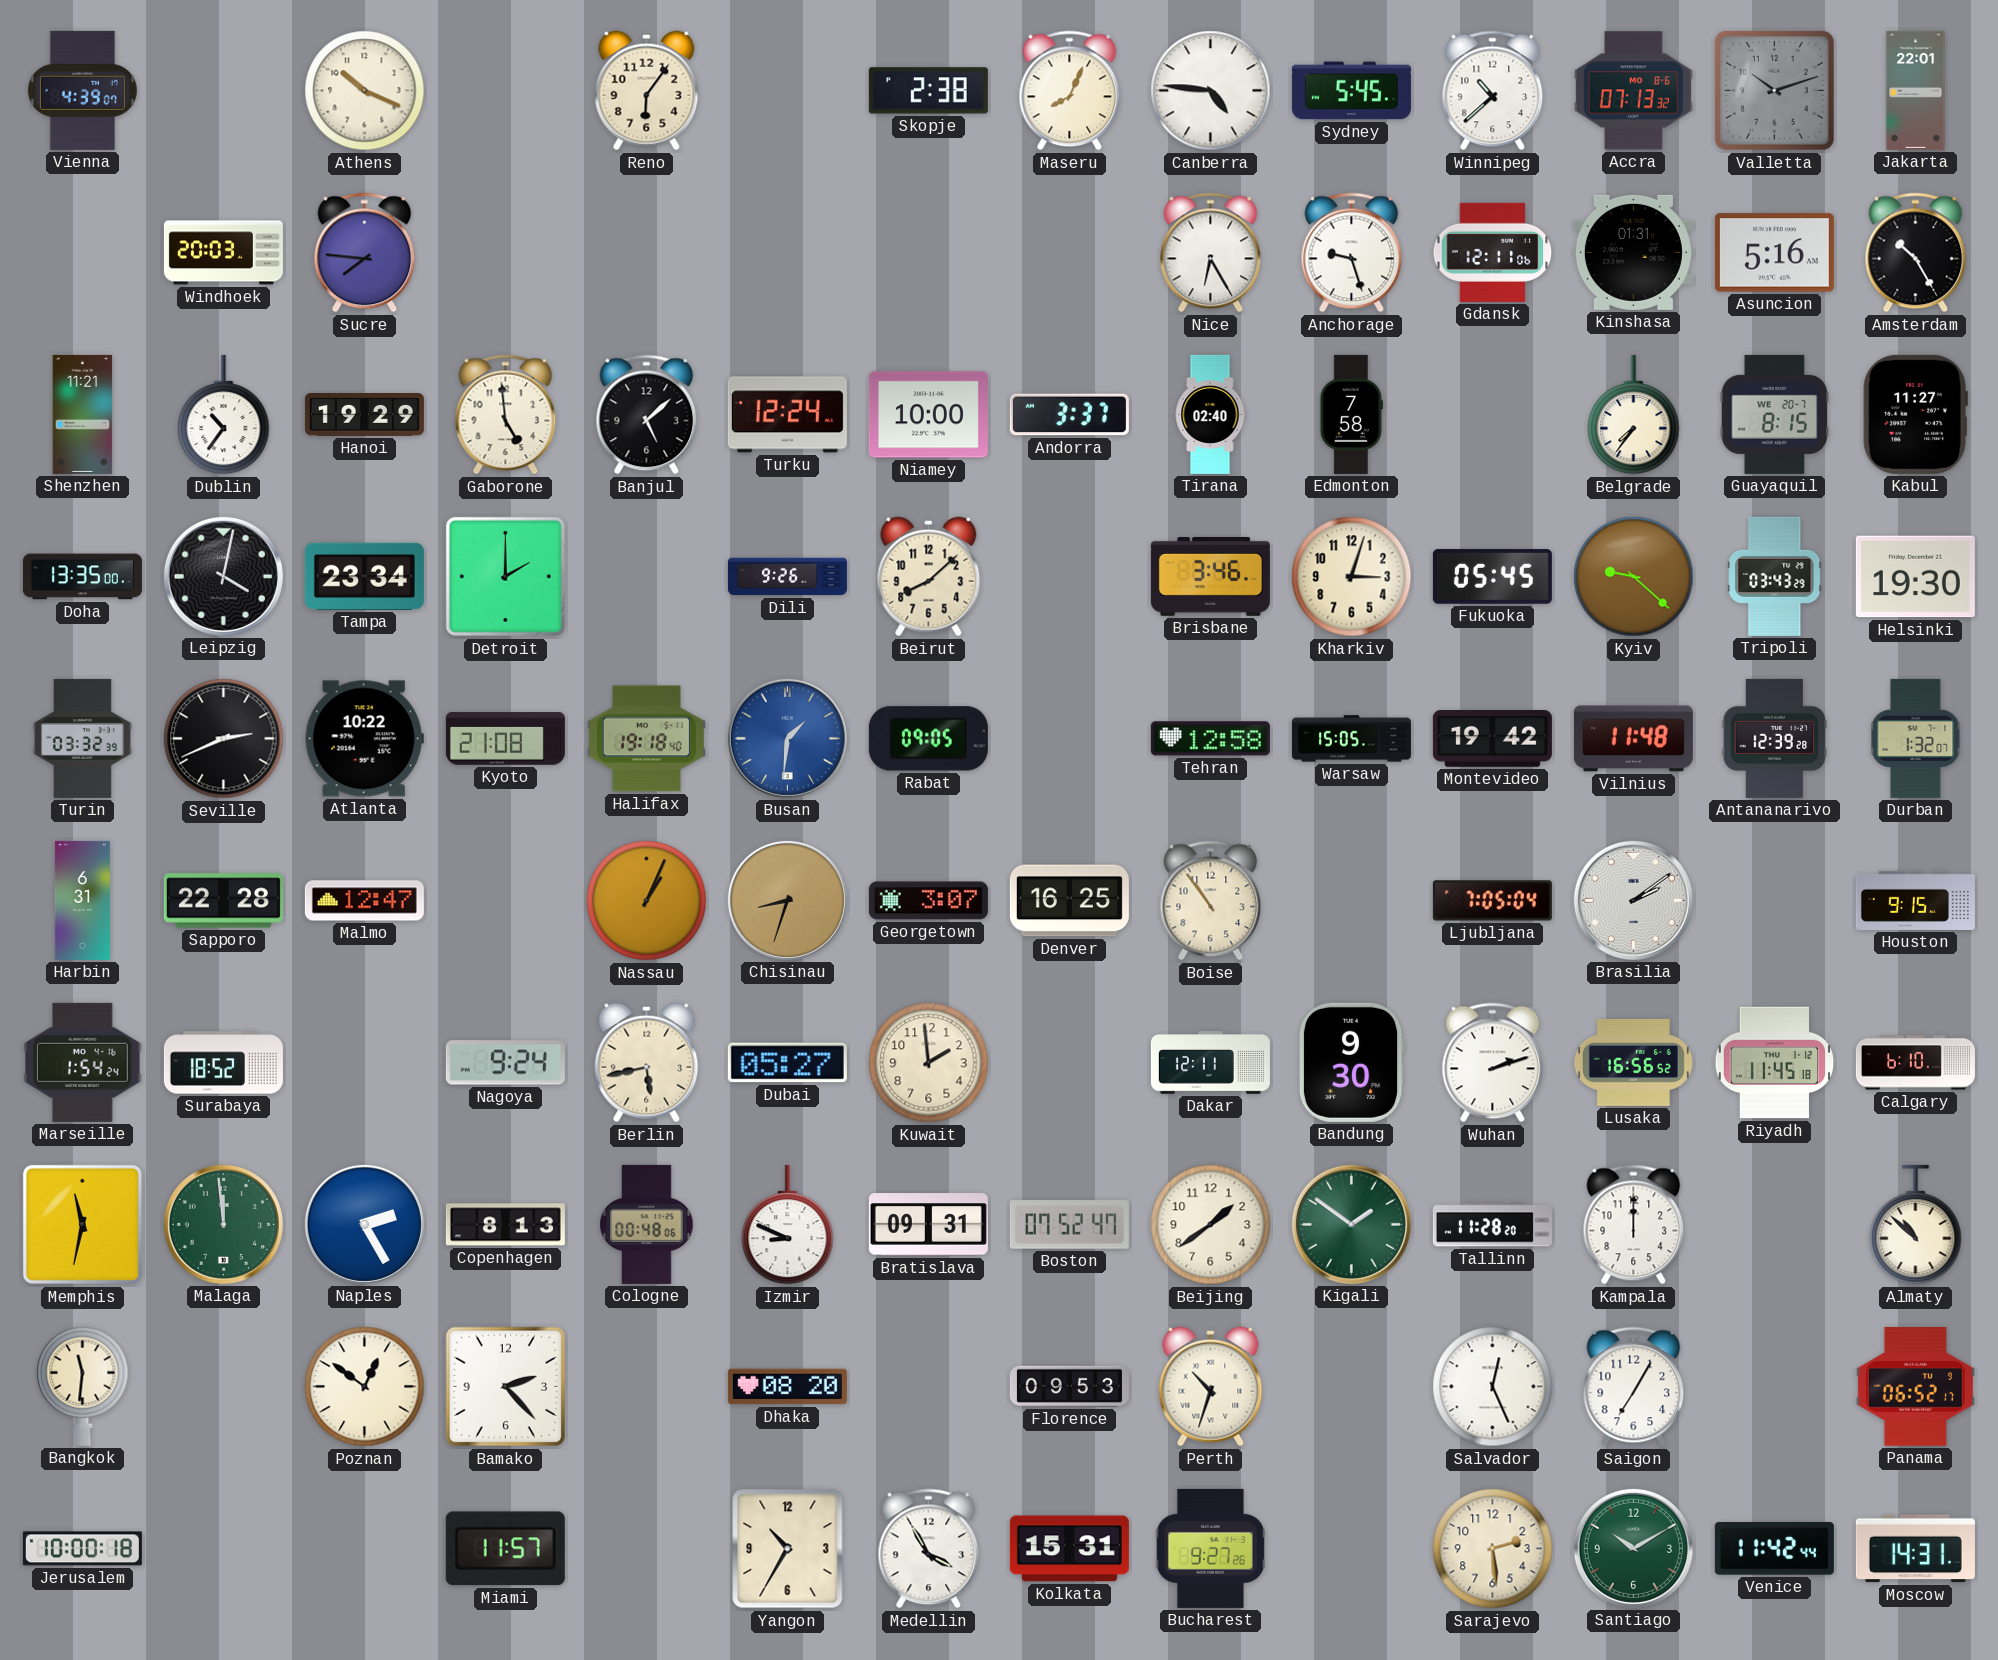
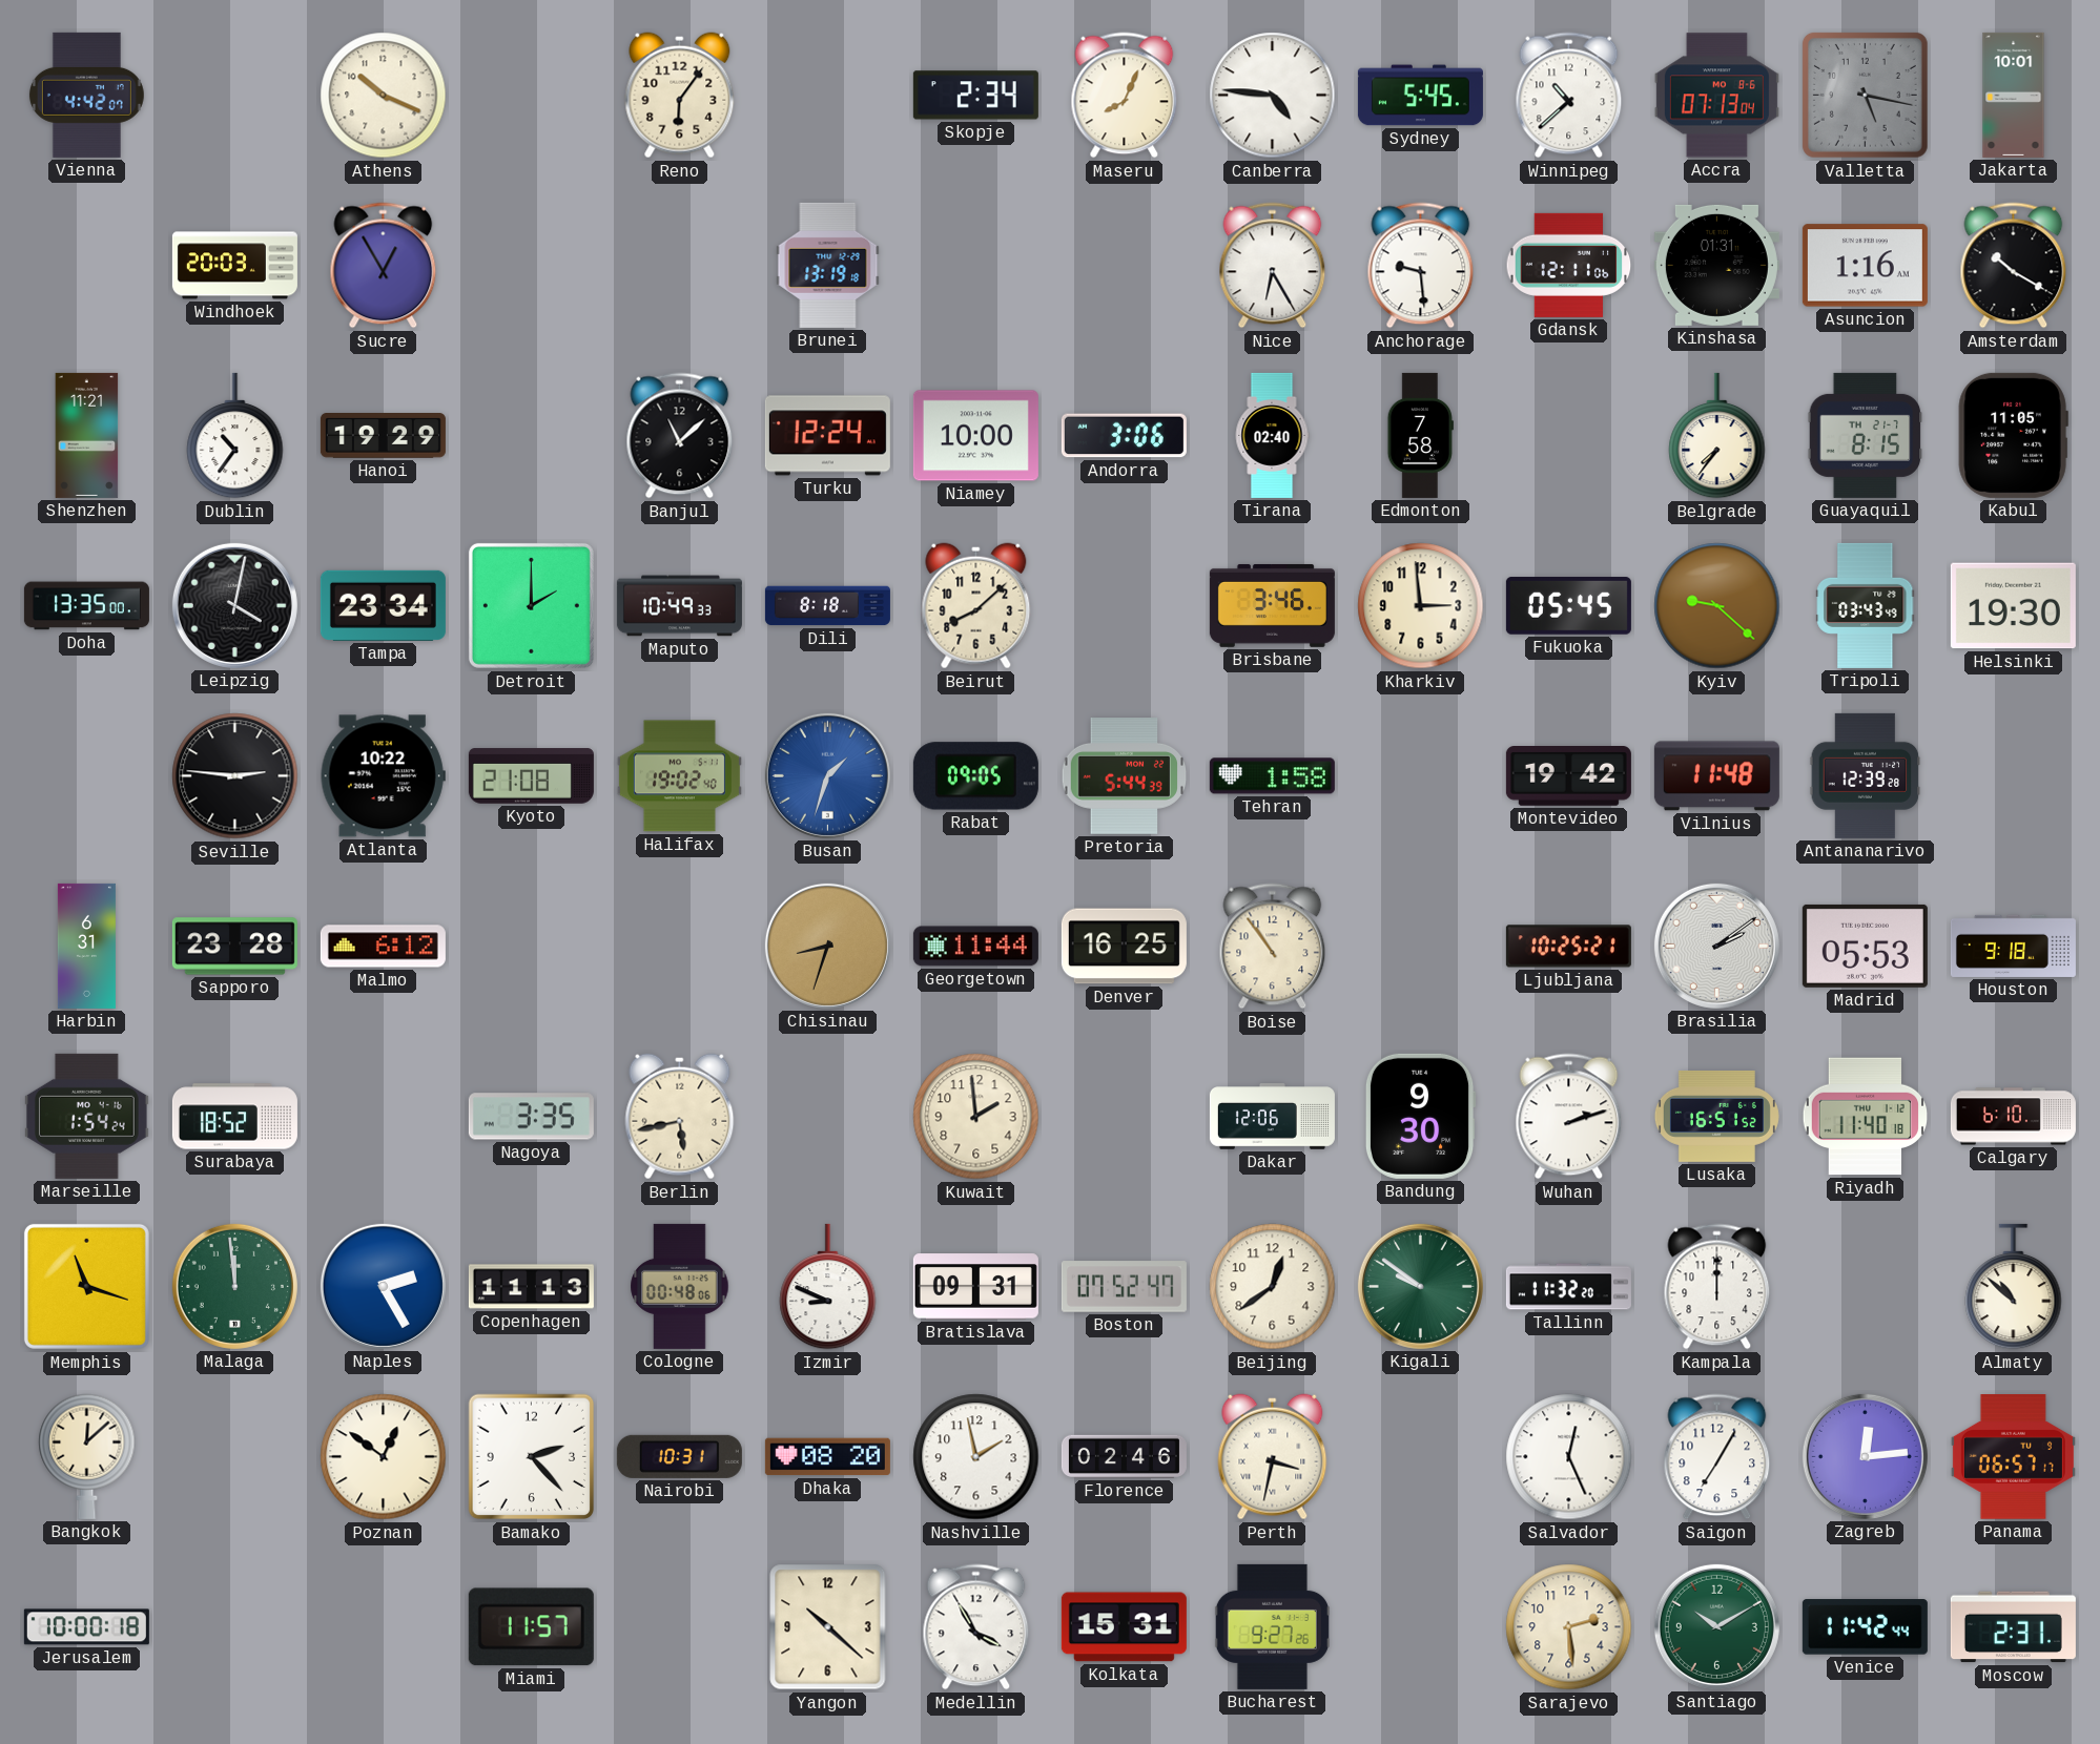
Vienna: 4:39 -> 4:42
Skopje: 2:38 -> 2:34
Accra: 07:13:32 -> 07:13:04
Valletta: 10:12 -> 5:17
Jakarta: 22:01 -> 10:01
Sucre: 7:46 -> 12:55
Brunei: none -> 13:19
Anchorage: 9:27 -> 9:29
Asuncion: 5:16 -> 1:16
Amsterdam: 10:25 -> 10:20
Gaborone: 4:59 -> none
Banjul: 5:08 -> 11:08
Andorra: 3:37 -> 3:06
Guayaquil date: WE 20-7 -> TH 21-7
Kabul: 11:27 -> 11:05
Maputo: none -> 10:49
Dili: 9:26 -> 8:18
Kharkiv: 3:03 -> 2:59
Tripoli: 03:43:29 -> 03:43:49
Turin: 03:32 -> none
Seville: 2:41 -> 2:46
Halifax: 19:18 -> 19:02
Busan: 1:31 -> 1:33
Pretoria: none -> 5:44
Tehran: 12:58 -> 1:58
Warsaw: 15:05 -> none
Durban: 1:32 -> none
Sapporo: 22:28 -> 23:28
Malmo: 12:47 -> 6:12
Nassau: 1:04 -> none
Georgetown: 3:07 -> 11:44
Ljubljana: 7:05 -> 10:25
Madrid: none -> 05:53
Houston: 9:15 -> 9:18
Nagoya: 9:24 -> 3:35
Dubai: 05:27 -> none
Dakar: 12:11 -> 12:06
Lusaka: 16:56 -> 16:51
Riyadh: 11:45 -> 11:40
Memphis: 11:32 -> 11:18
Copenhagen: 8:13 -> 11:13
Beijing: 1:39 -> 12:39
Kigali: 1:51 -> 9:51
Tallinn: 11:28 -> 11:32
Bangkok: 11:31 -> 12:08
Nairobi: none -> 10:31
Nashville: none -> 1:58
Florence: 09:53 -> 02:46
Perth: 10:33 -> 3:32
Zagreb: none -> 12:14
Panama: 06:52 -> 06:57
Yangon: 10:35 -> 10:22
Moscow: 14:31 -> 2:31
